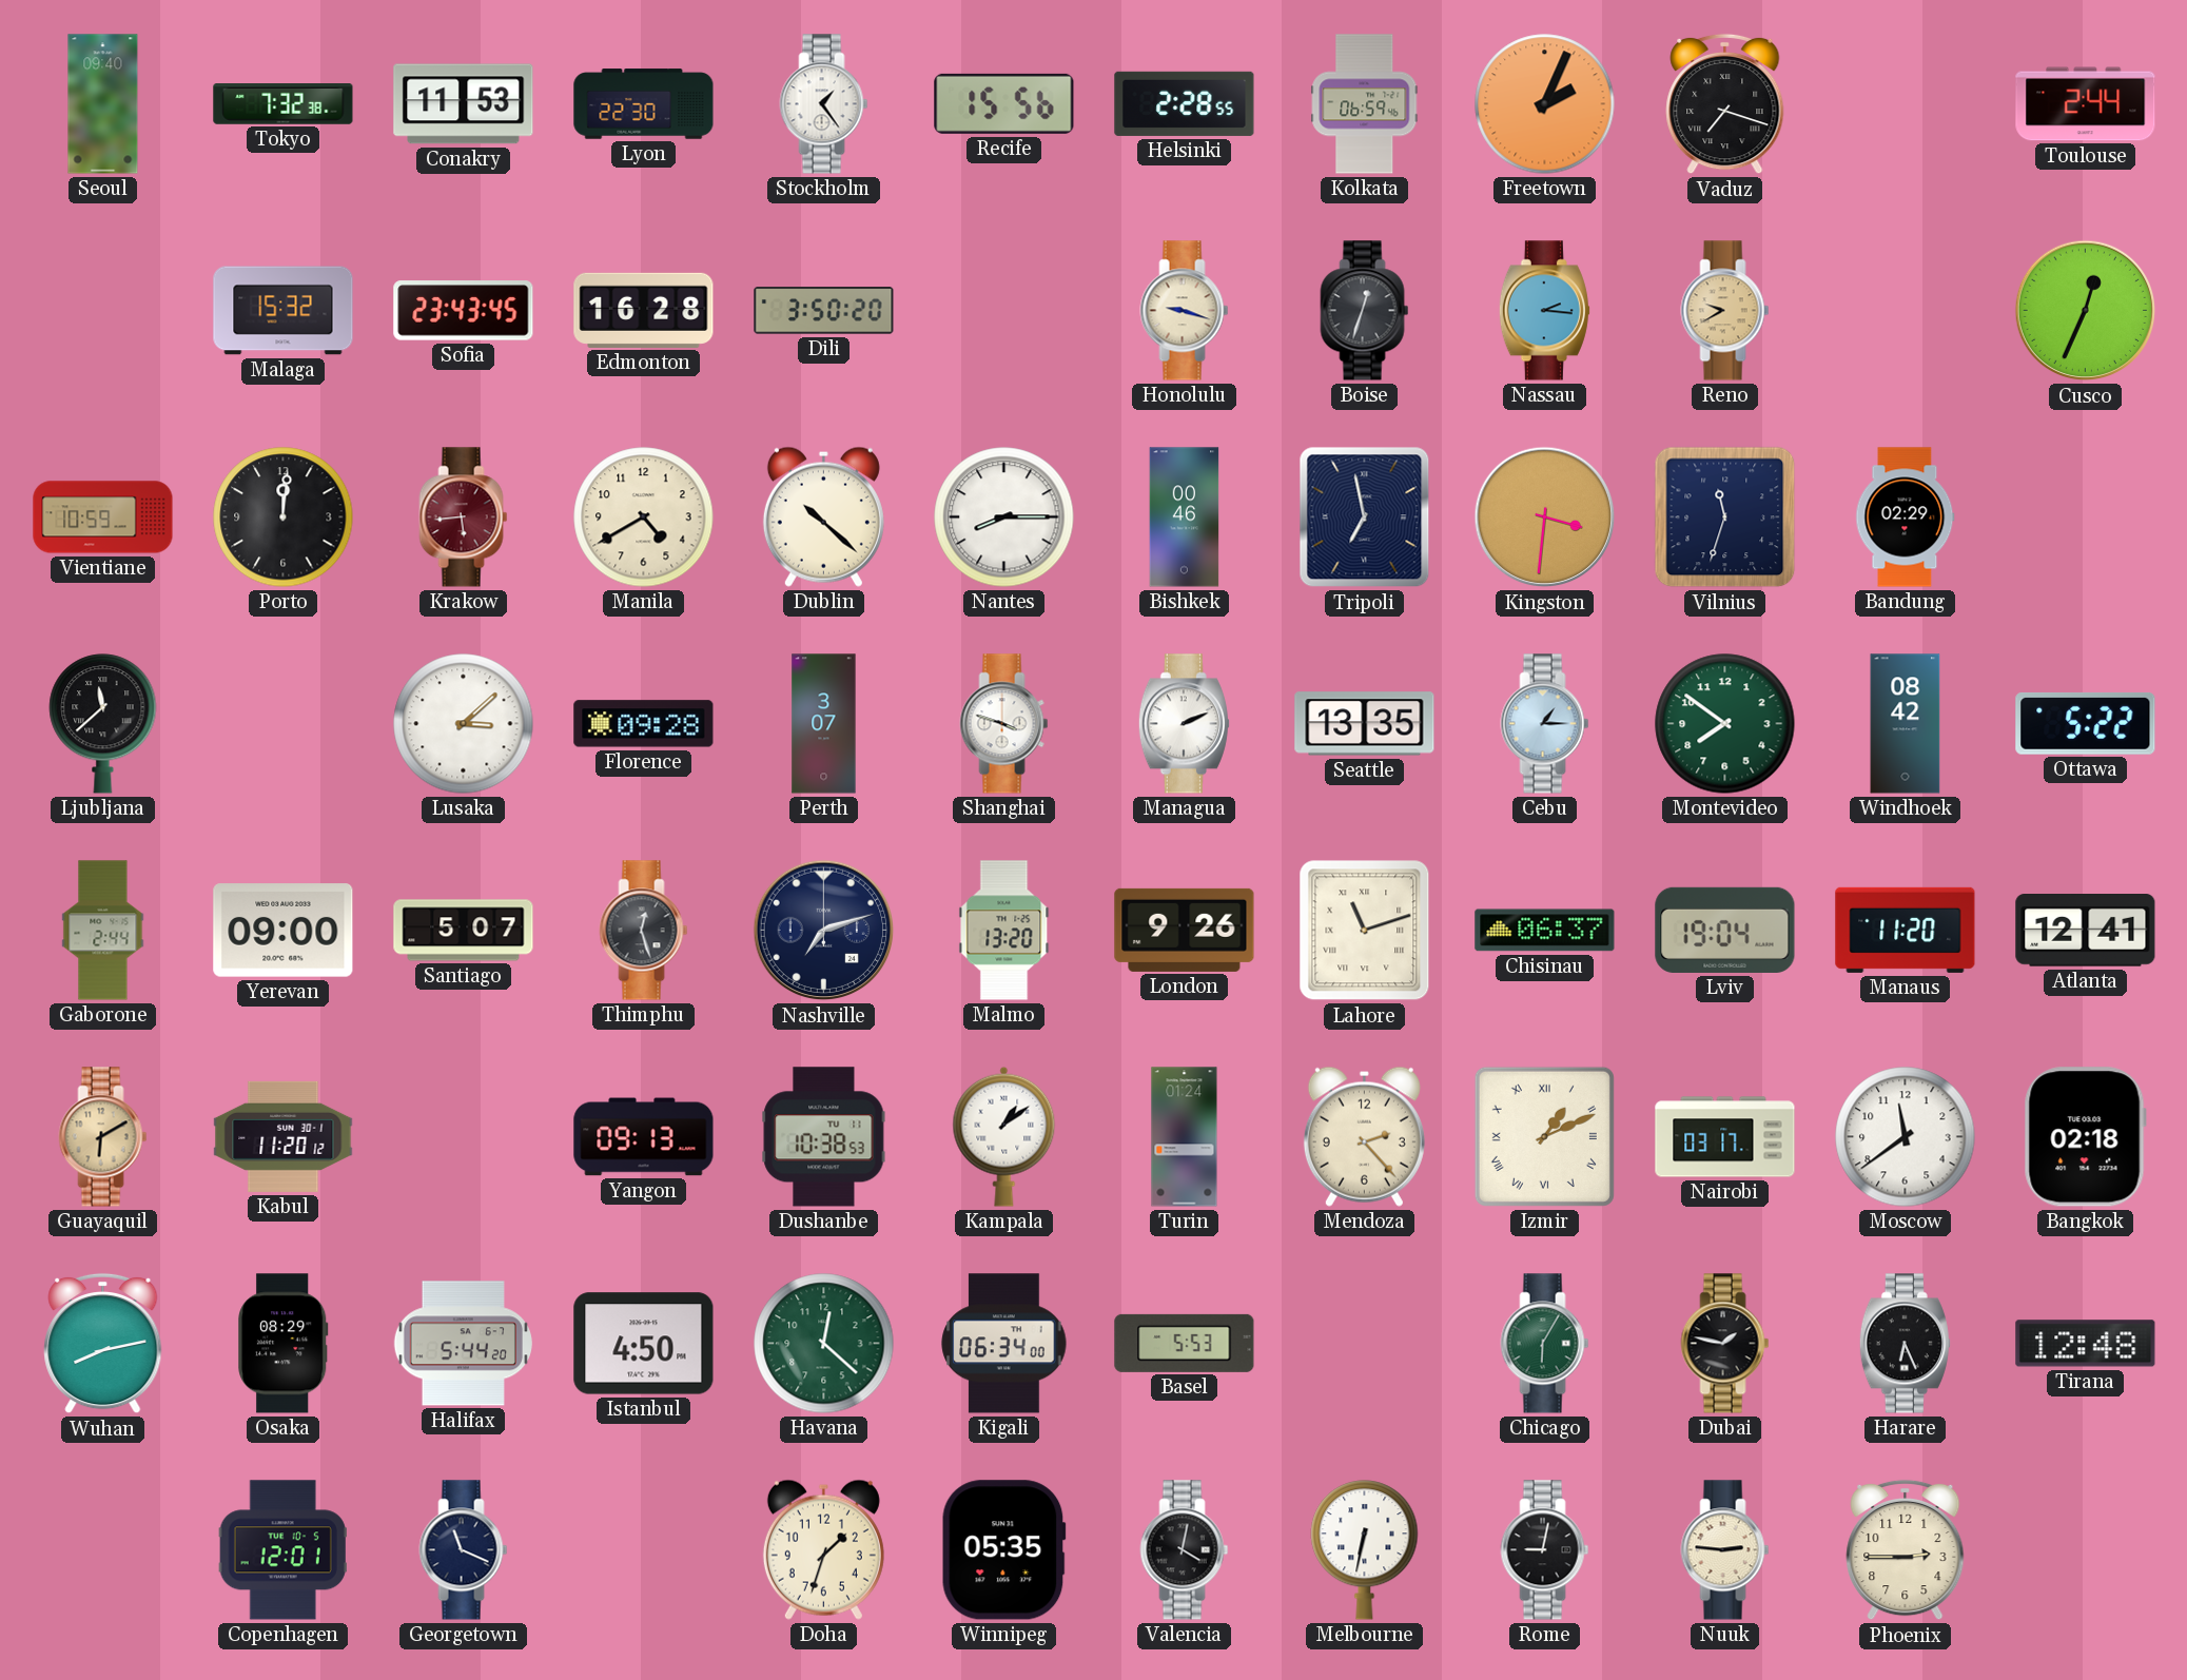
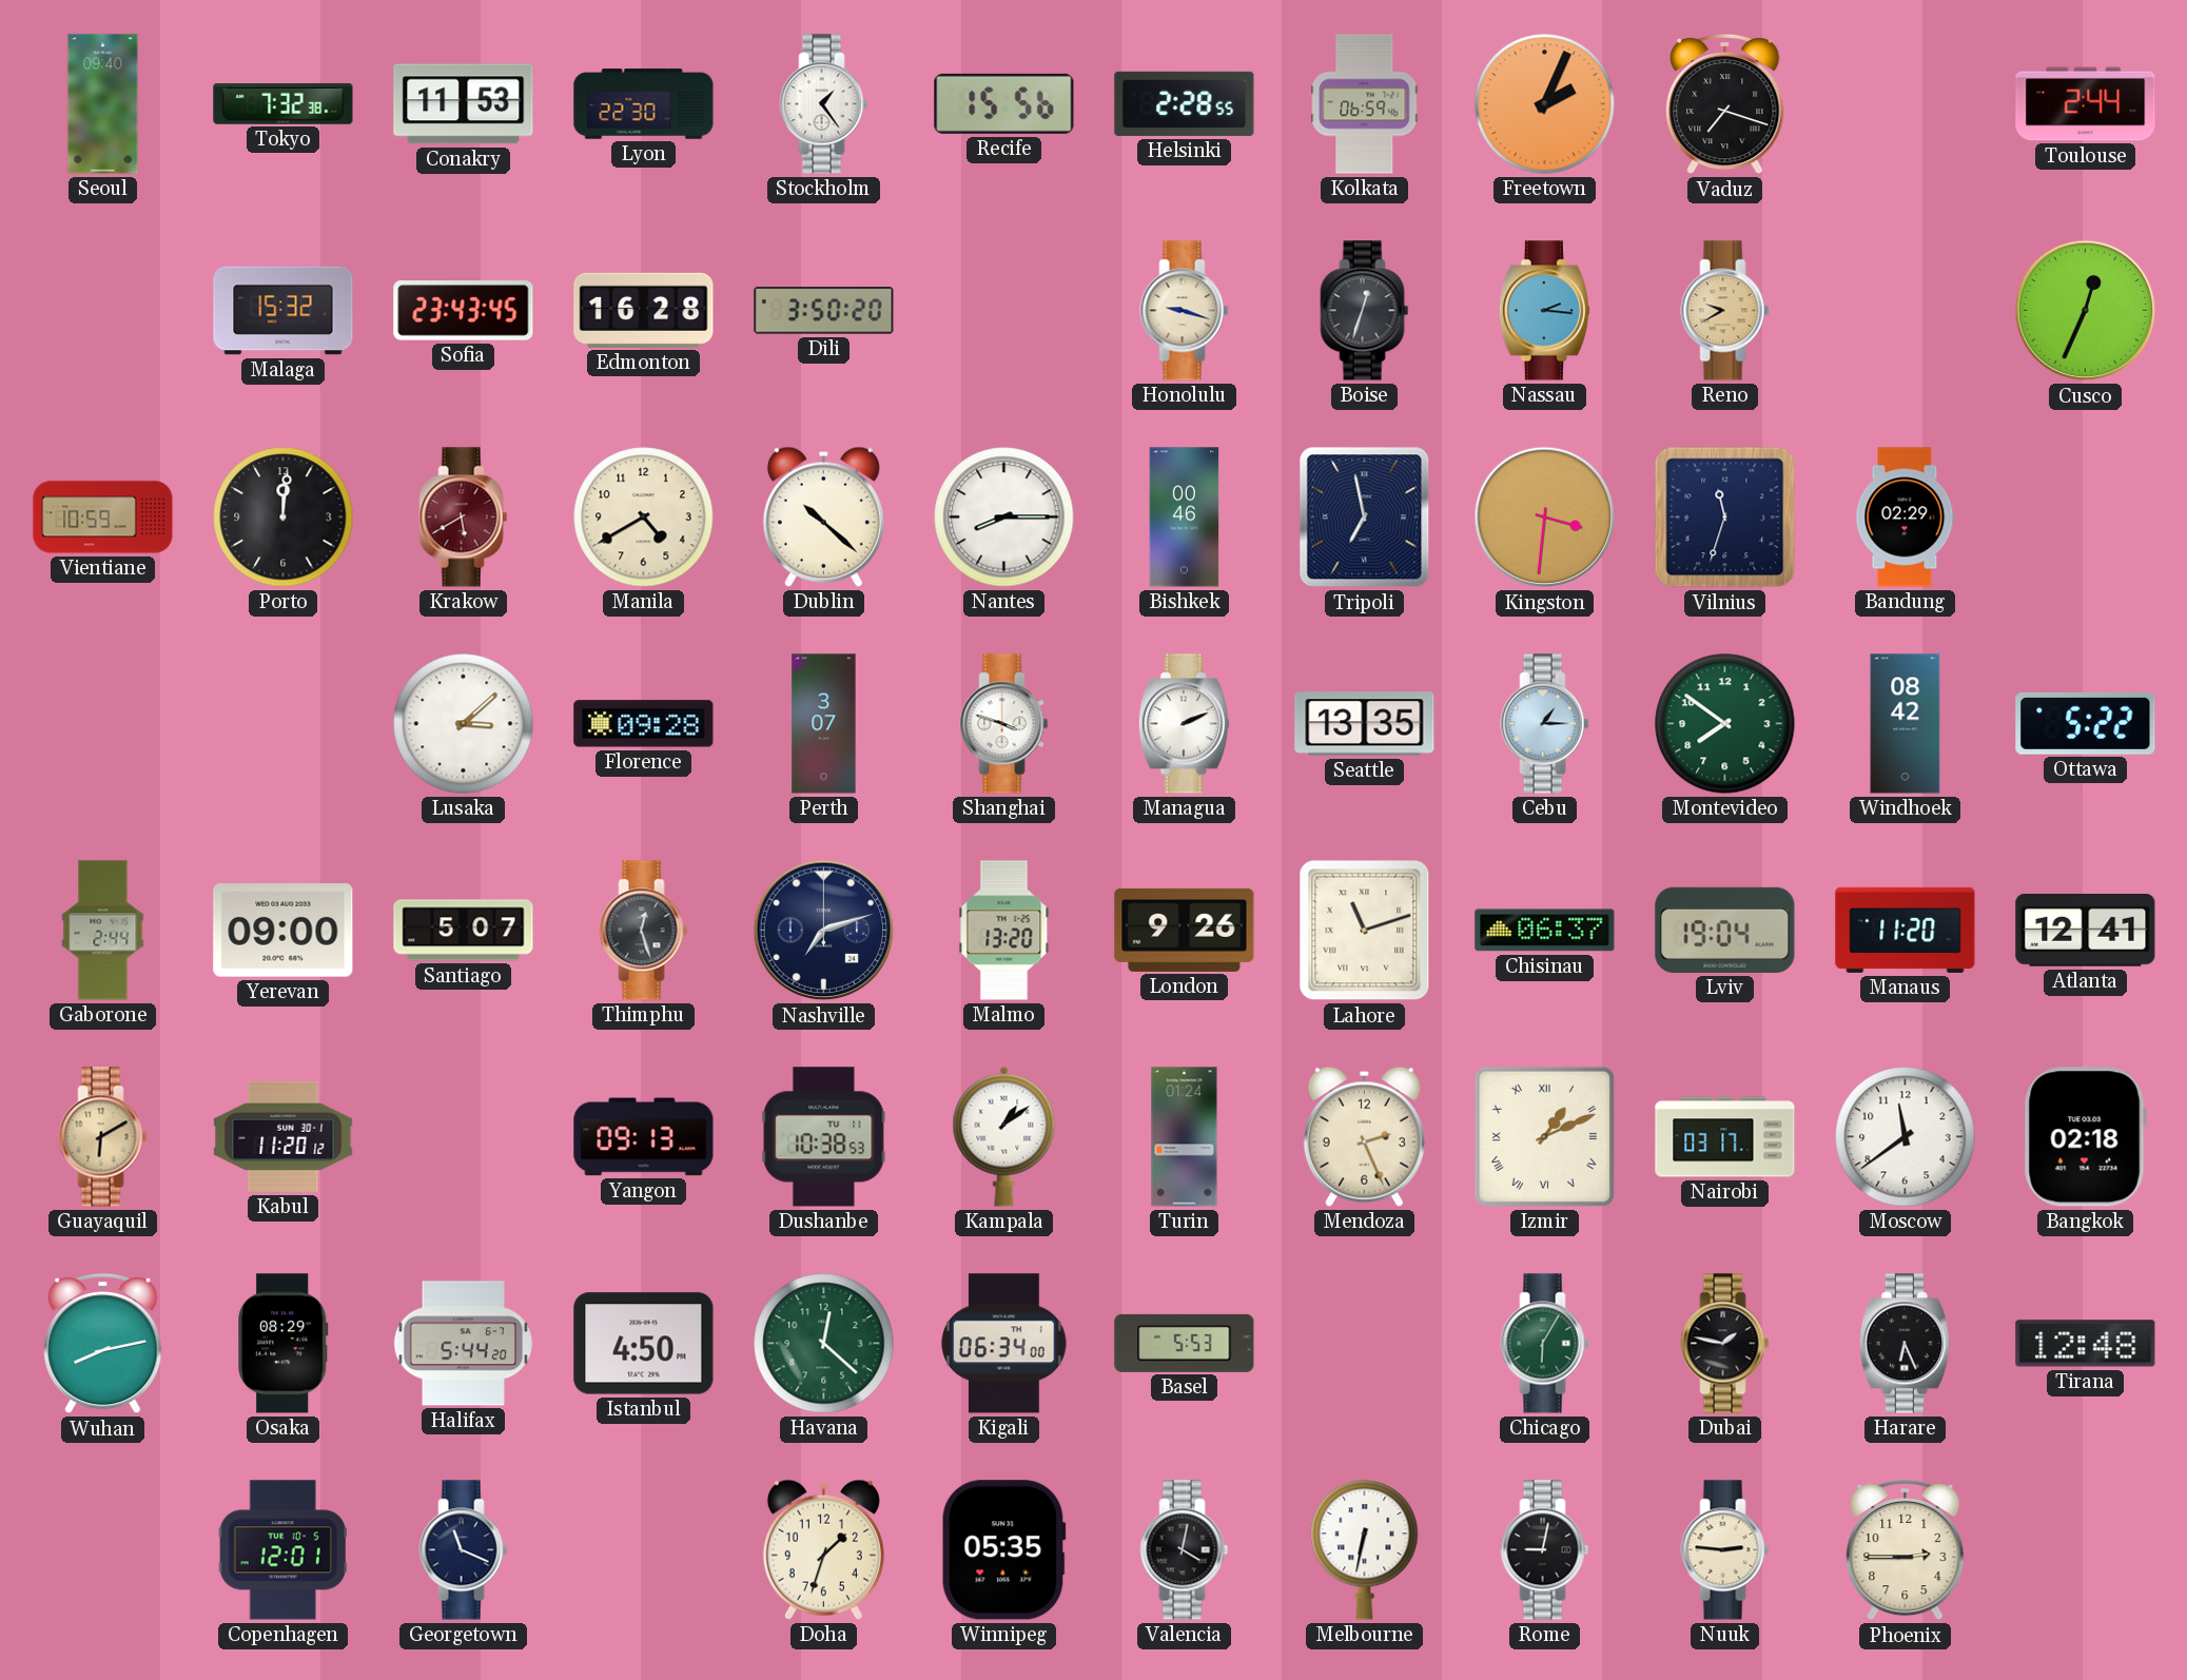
Krakow: 5:44 -> 5:40
Ljubljana: 11:38 -> none
Mendoza: 2:23 -> 2:26
